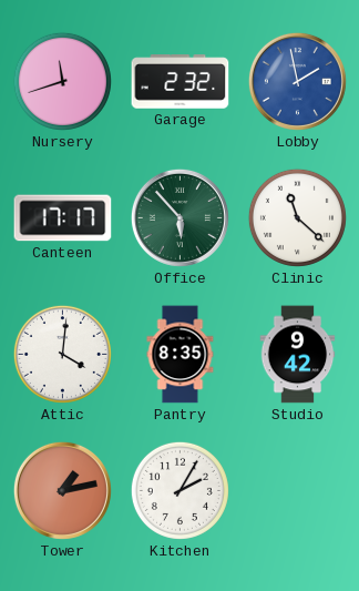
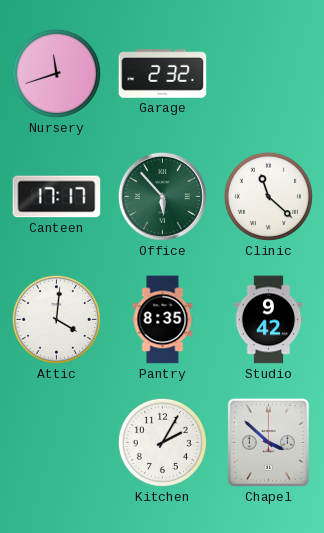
Lobby: 1:58 -> none
Tower: 1:13 -> none
Chapel: none -> 3:52
